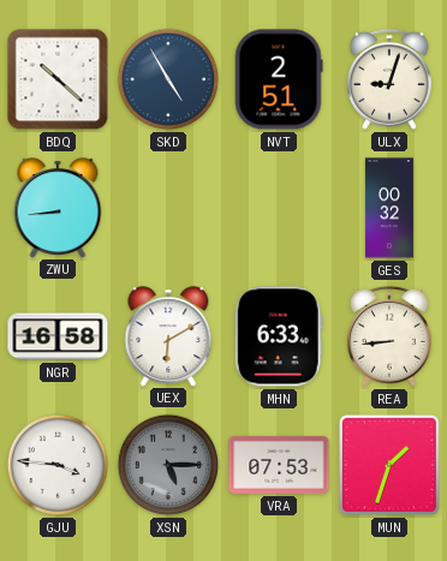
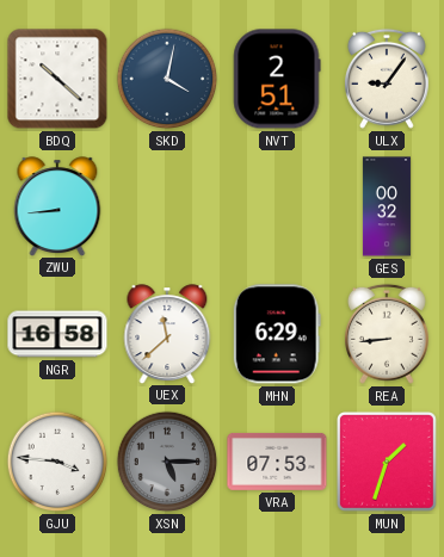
SKD: 4:55 -> 4:02
ULX: 9:03 -> 9:06
UEX: 6:10 -> 11:38
MHN: 6:33 -> 6:29
